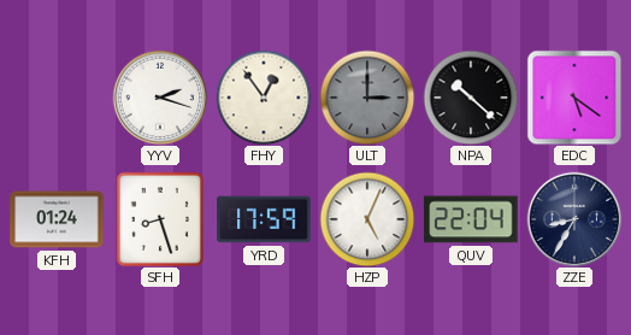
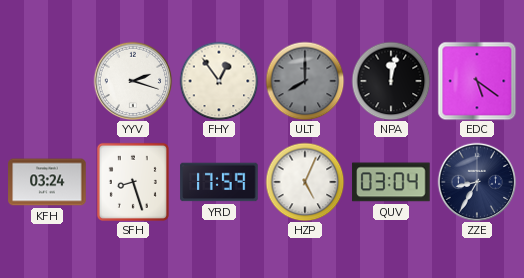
ULT: 3:00 -> 8:00
NPA: 10:22 -> 12:02
KFH: 01:24 -> 03:24
QUV: 22:04 -> 03:04
